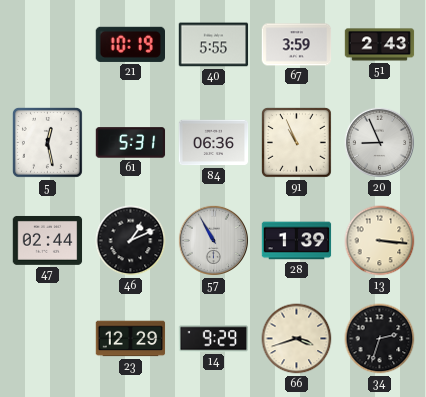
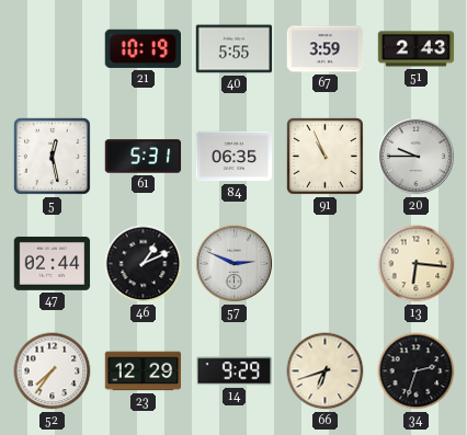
84: 06:36 -> 06:35
20: 8:56 -> 9:45
57: 10:55 -> 2:49
28: 1:39 -> none
13: 3:16 -> 6:16
52: none -> 7:36
66: 3:42 -> 6:42
